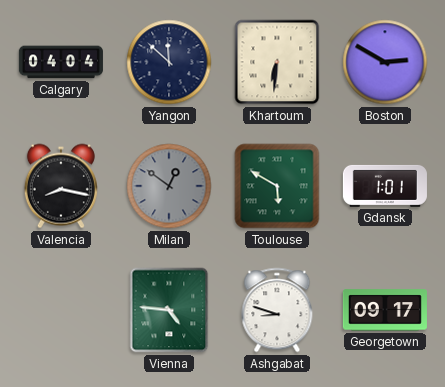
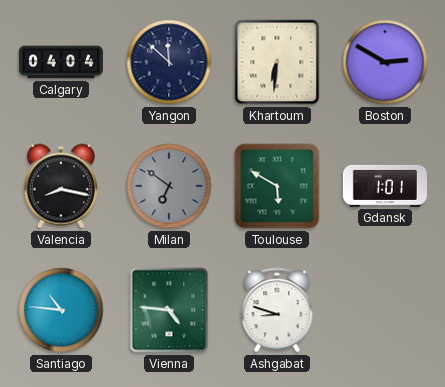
Milan: 12:51 -> 6:51
Santiago: none -> 10:46
Georgetown: 09:17 -> none
